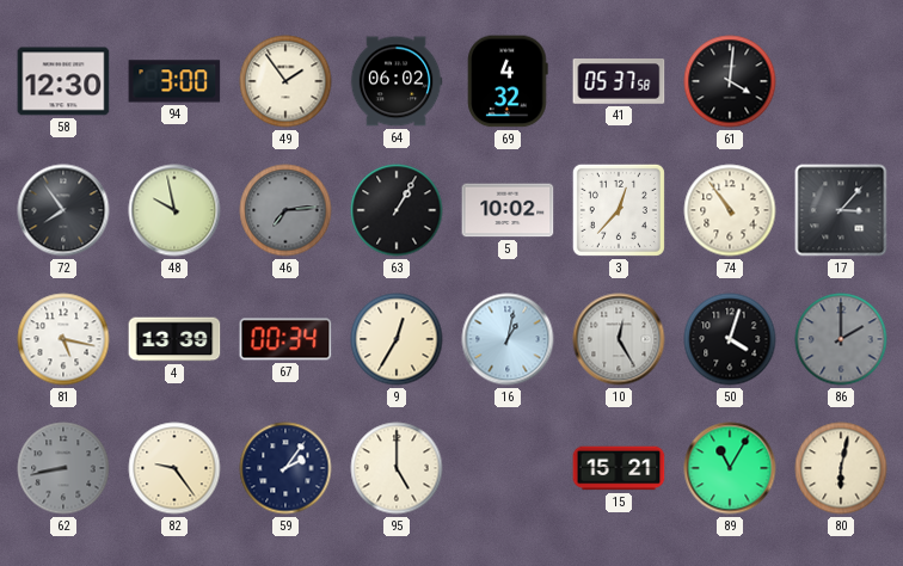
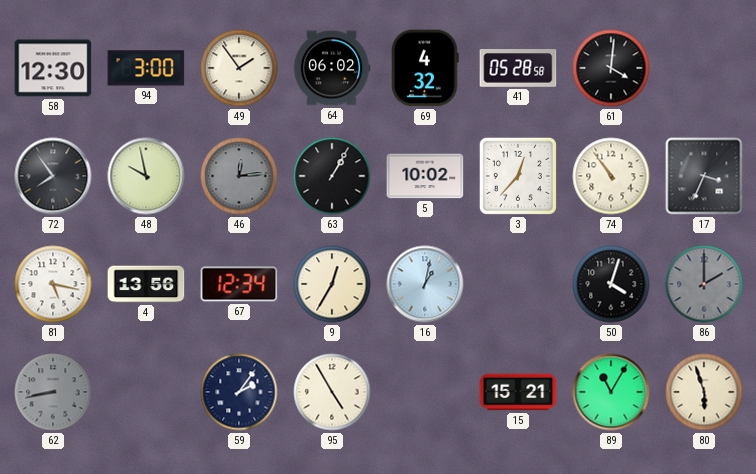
41: 05:37 -> 05:28
46: 7:14 -> 12:14
17: 3:07 -> 3:34
4: 13:39 -> 13:56
67: 00:34 -> 12:34
10: 12:25 -> none
82: 9:24 -> none
95: 5:00 -> 4:55
80: 6:02 -> 5:57
